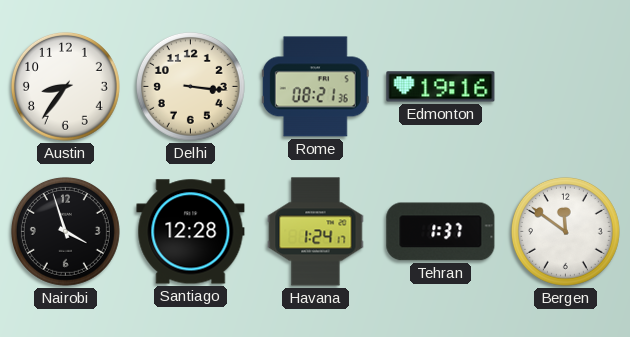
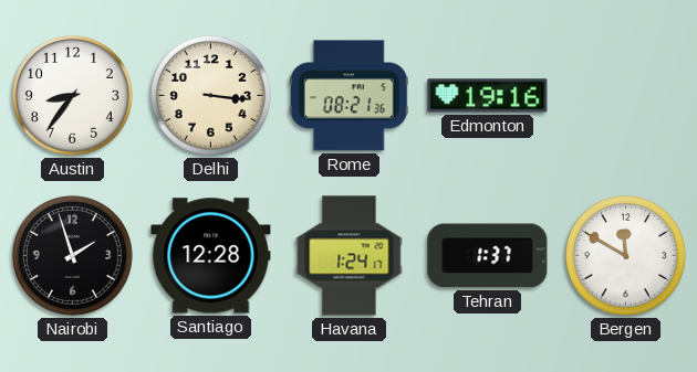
Nairobi: 3:57 -> 1:57
Bergen: 11:51 -> 11:50
